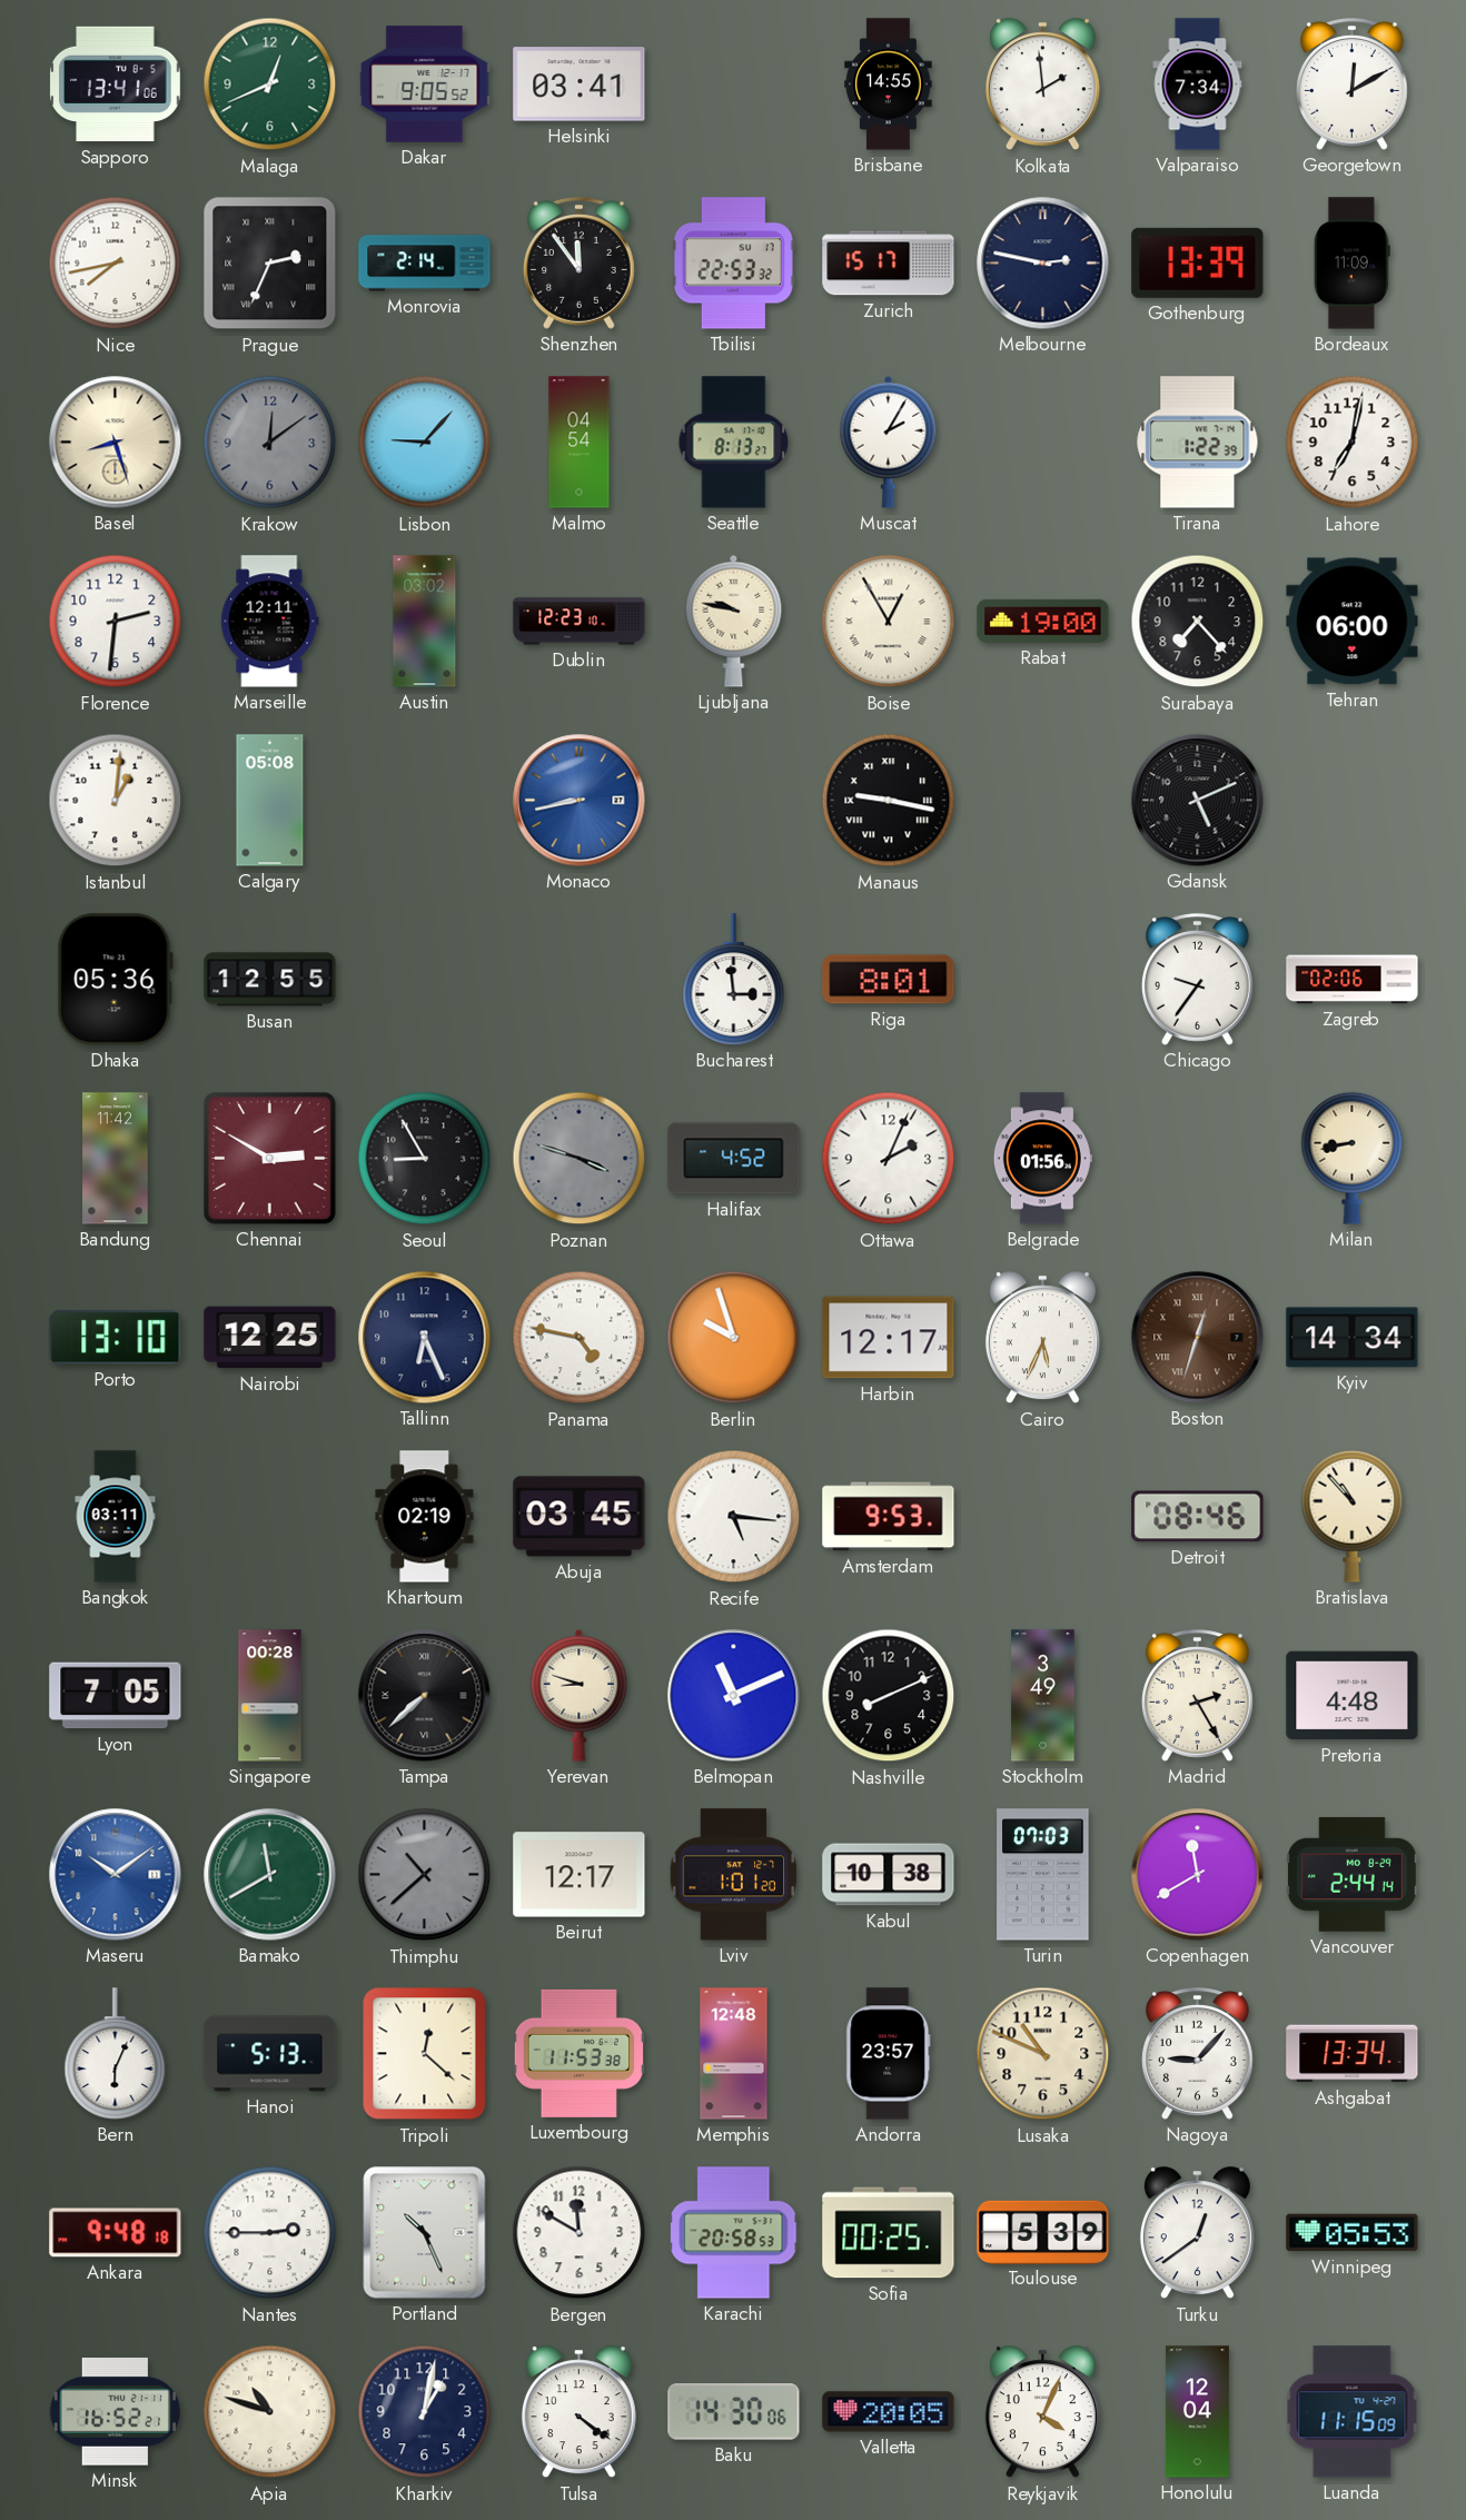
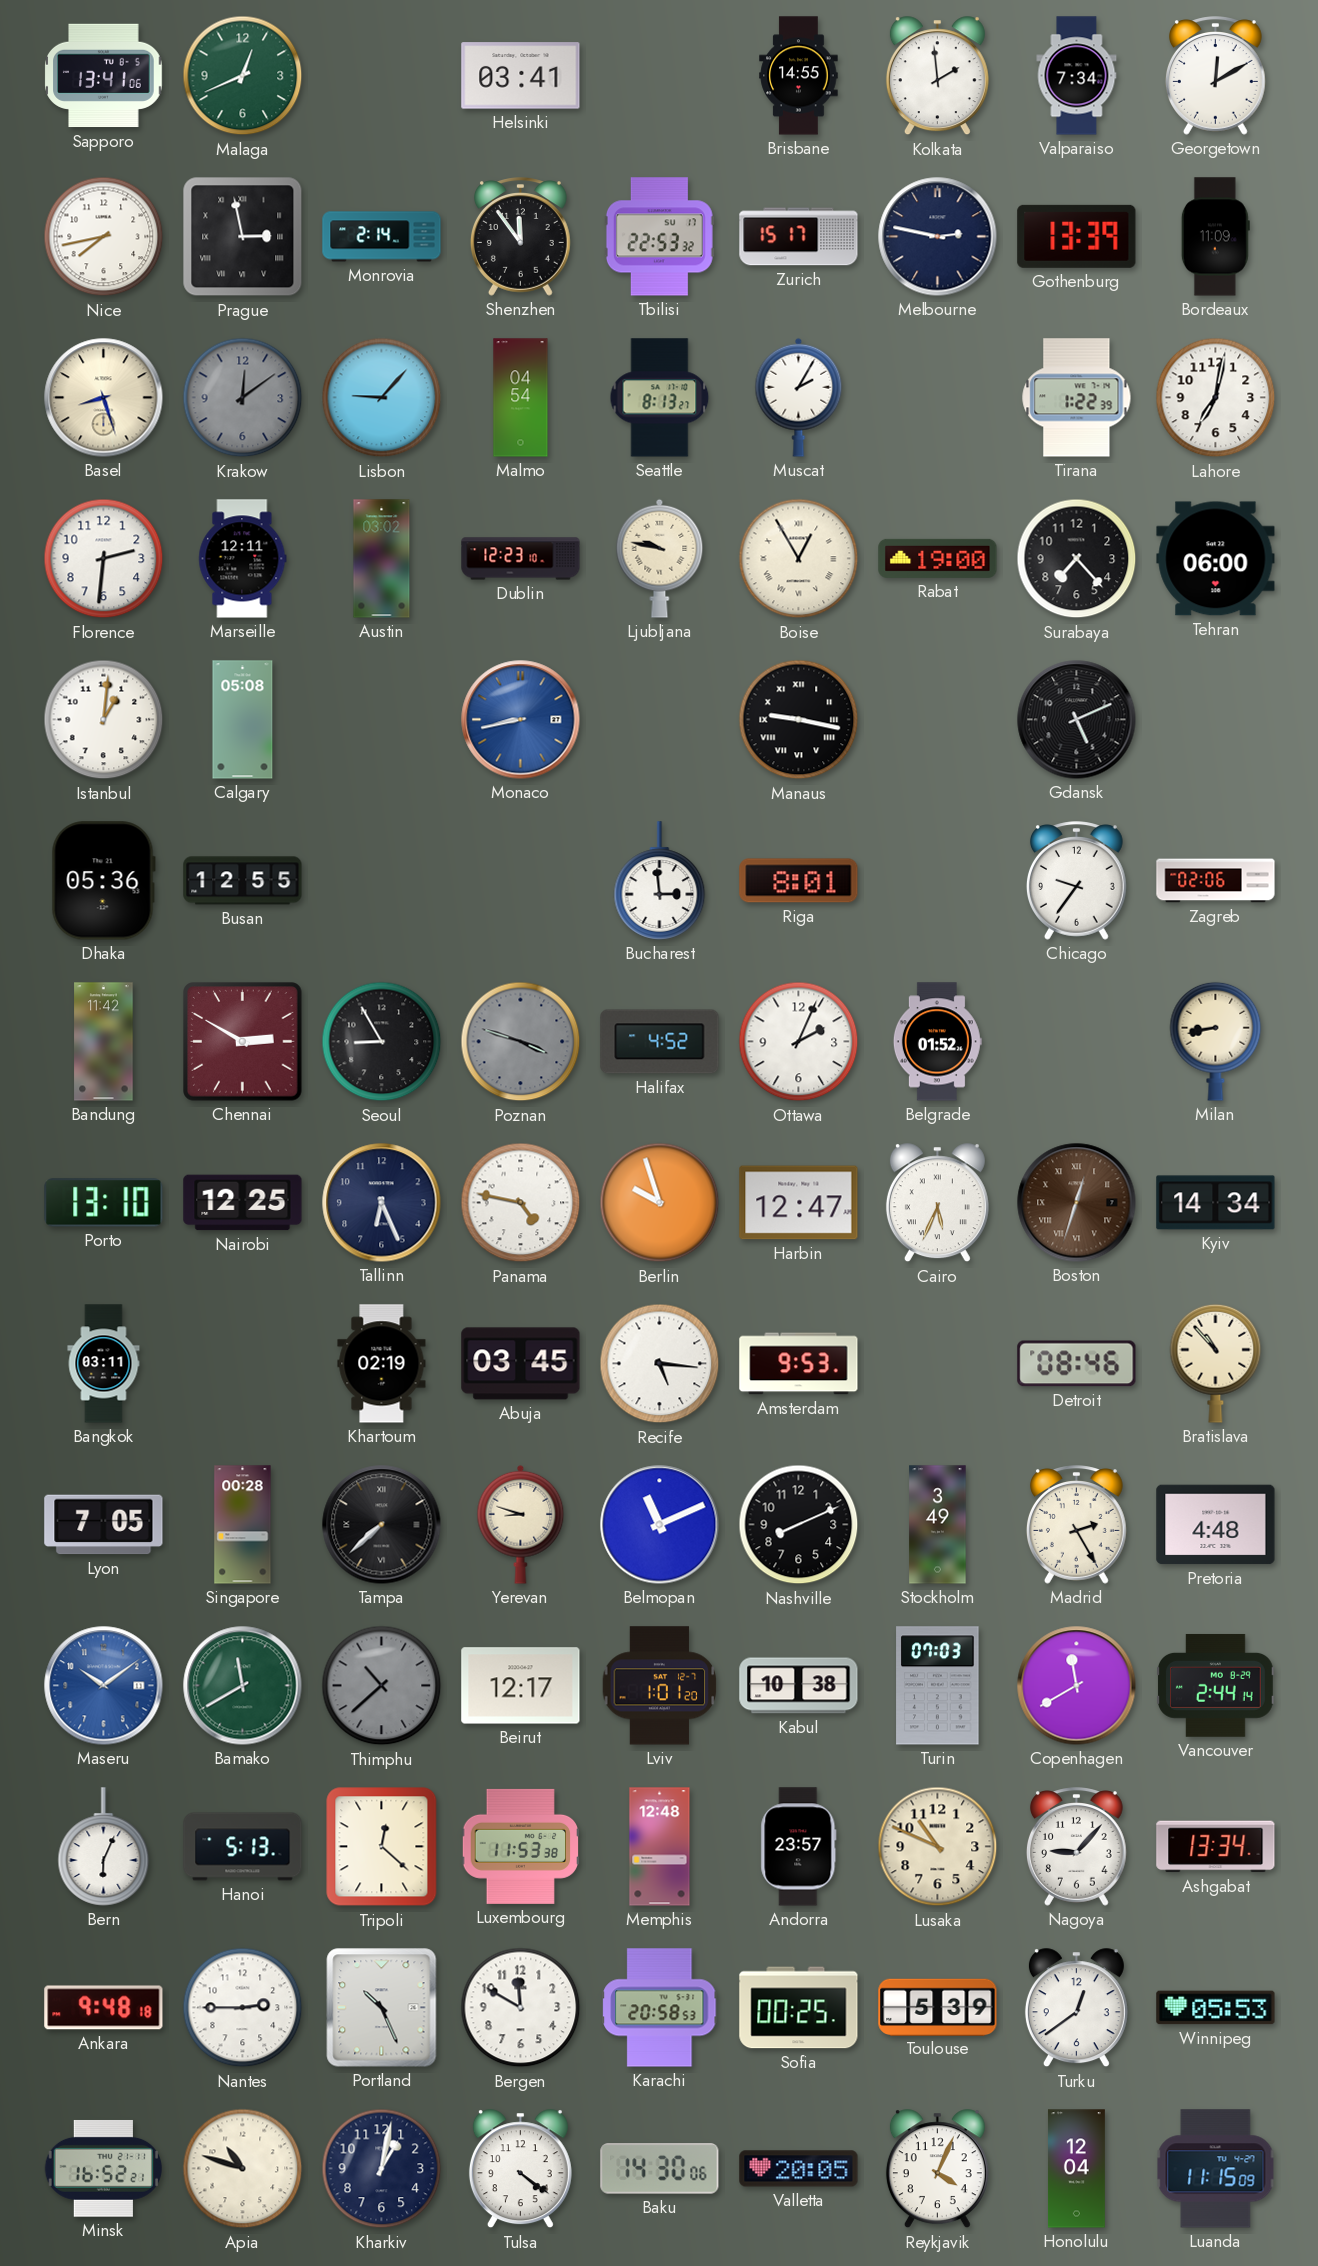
Dakar: 9:05 -> none
Prague: 2:34 -> 2:58
Belgrade: 01:56 -> 01:52
Harbin: 12:17 -> 12:47
